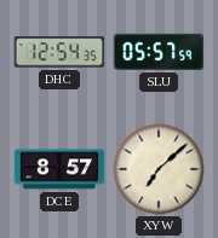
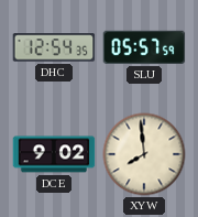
DCE: 8:57 -> 9:02
XYW: 7:08 -> 7:59
